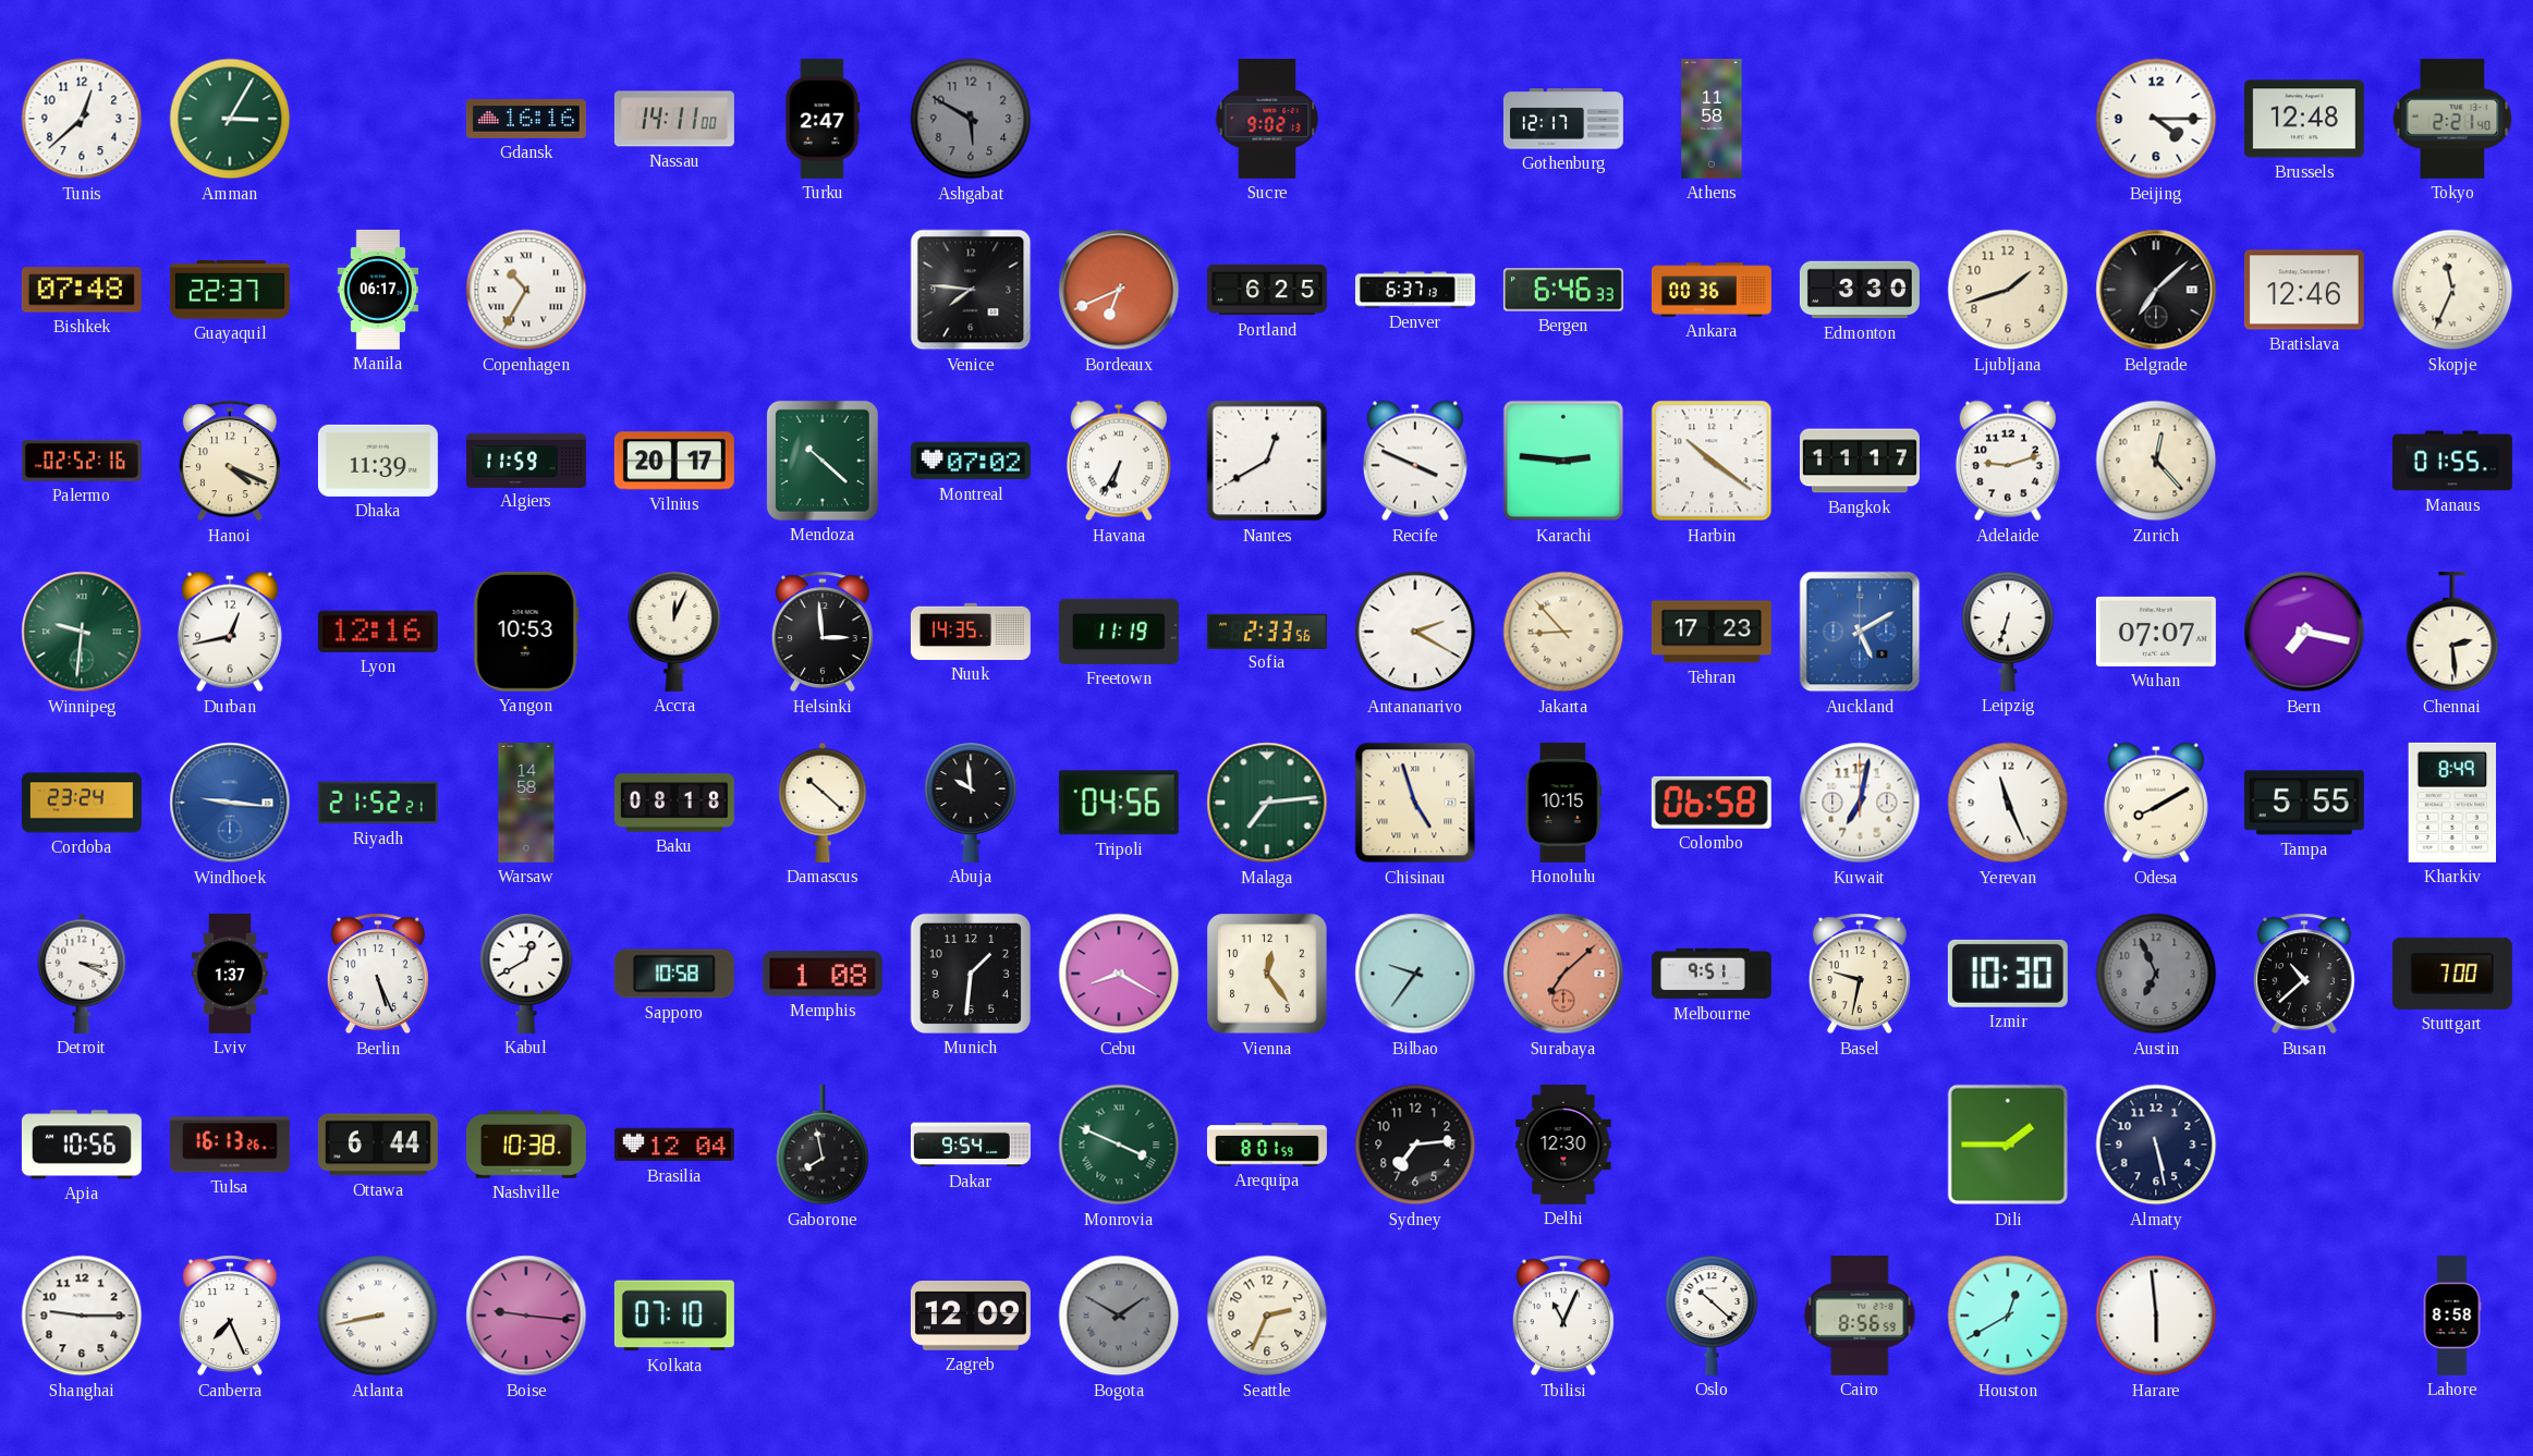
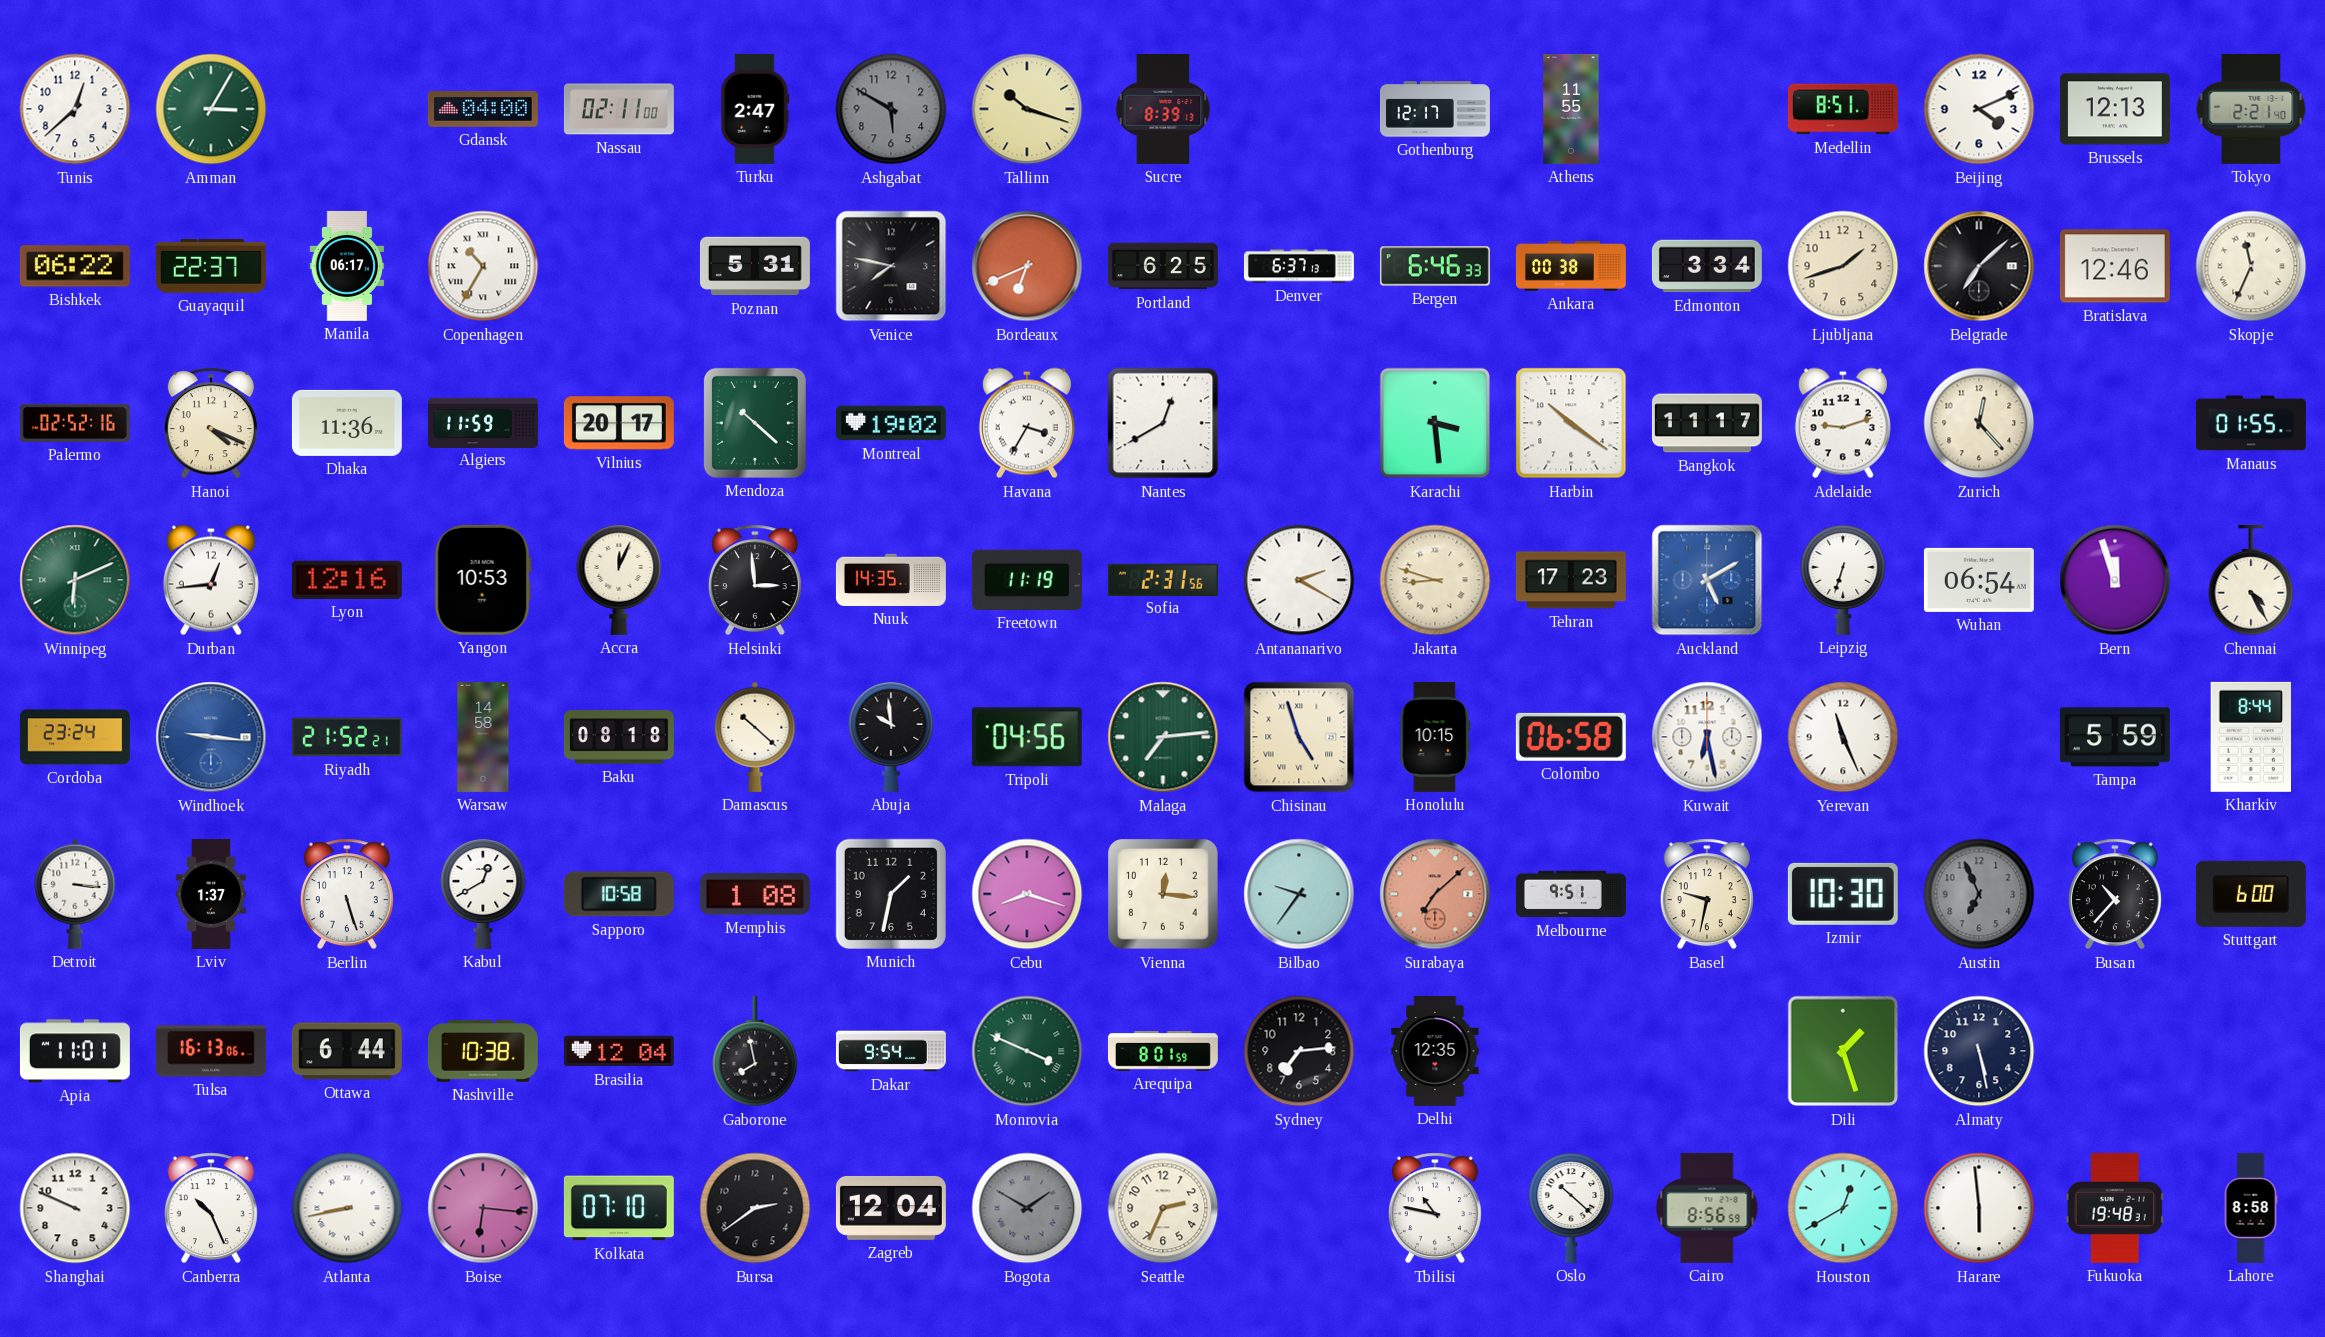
Gdansk: 16:16 -> 04:00
Nassau: 14:11 -> 02:11
Tallinn: none -> 10:18
Sucre: 9:02 -> 8:39
Athens: 11:58 -> 11:55
Medellin: none -> 8:51
Beijing: 4:15 -> 4:11
Brussels: 12:48 -> 12:13
Bishkek: 07:48 -> 06:22
Poznan: none -> 5:31
Venice: 7:46 -> 7:47
Ankara: 00:36 -> 00:38
Edmonton: 3:30 -> 3:34
Dhaka: 11:39 -> 11:36
Montreal: 07:02 -> 19:02
Havana: 6:35 -> 3:35
Recife: 3:49 -> none
Karachi: 2:46 -> 3:29
Winnipeg: 9:31 -> 6:11
Durban: 12:43 -> 12:44
Sofia: 2:33 -> 2:31
Jakarta: 8:53 -> 8:48
Wuhan: 07:07 -> 06:54
Bern: 7:17 -> 11:57
Chennai: 2:29 -> 4:25
Kuwait: 7:02 -> 6:28
Odesa: 8:10 -> none
Tampa: 5:55 -> 5:59
Kharkiv: 8:49 -> 8:44
Detroit: 3:19 -> 3:16
Berlin: 5:26 -> 5:27
Munich: 1:31 -> 1:32
Cebu: 8:20 -> 8:18
Vienna: 12:24 -> 12:16
Busan: 10:38 -> 10:37
Stuttgart: 7:00 -> 6:00
Apia: 10:56 -> 11:01
Tulsa: 16:13:26 -> 16:13:06
Delhi: 12:30 -> 12:35
Dili: 1:45 -> 1:27
Shanghai: 9:15 -> 9:49
Canberra: 7:26 -> 10:26
Boise: 9:16 -> 6:16
Bursa: none -> 2:39
Zagreb: 12:09 -> 12:04
Tbilisi: 11:04 -> 10:47
Fukuoka: none -> 19:48
